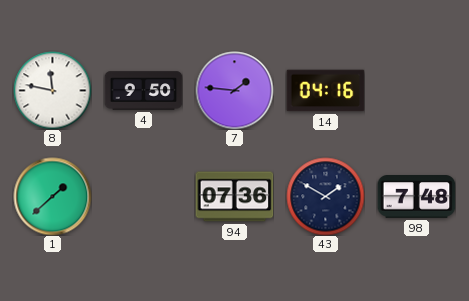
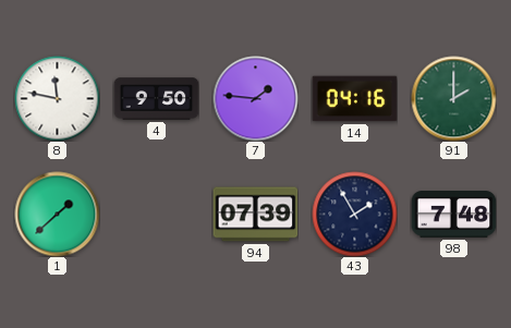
91: none -> 2:00
94: 07:36 -> 07:39
43: 1:50 -> 1:55
